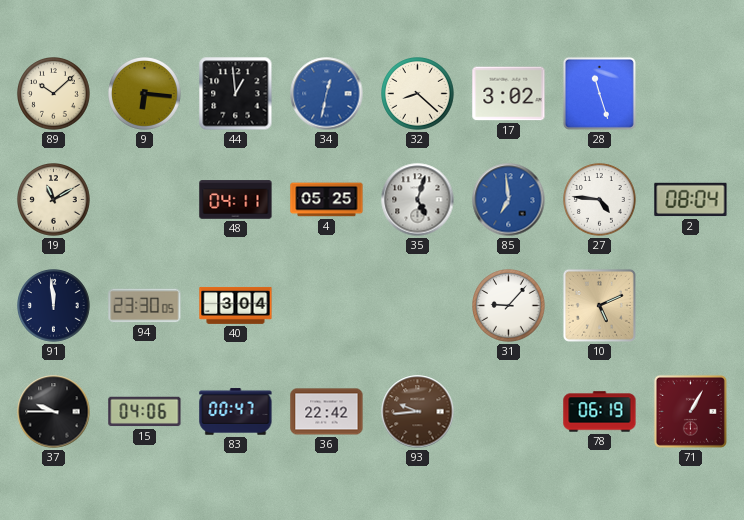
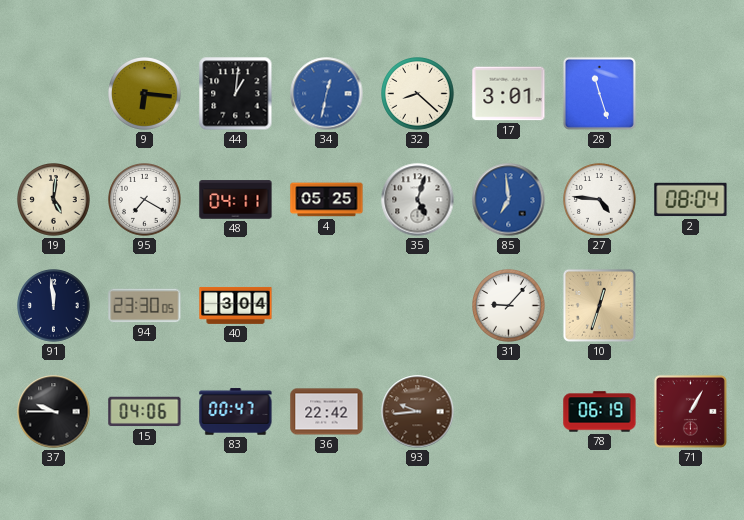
89: 10:08 -> none
44: 12:59 -> 1:01
17: 3:02 -> 3:01
19: 11:10 -> 5:01
95: none -> 7:20
10: 5:11 -> 12:33
